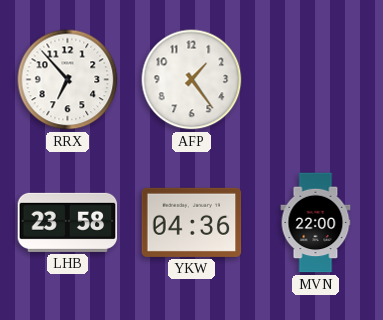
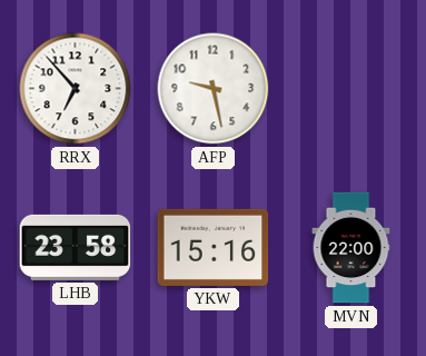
AFP: 1:24 -> 9:28
YKW: 04:36 -> 15:16
